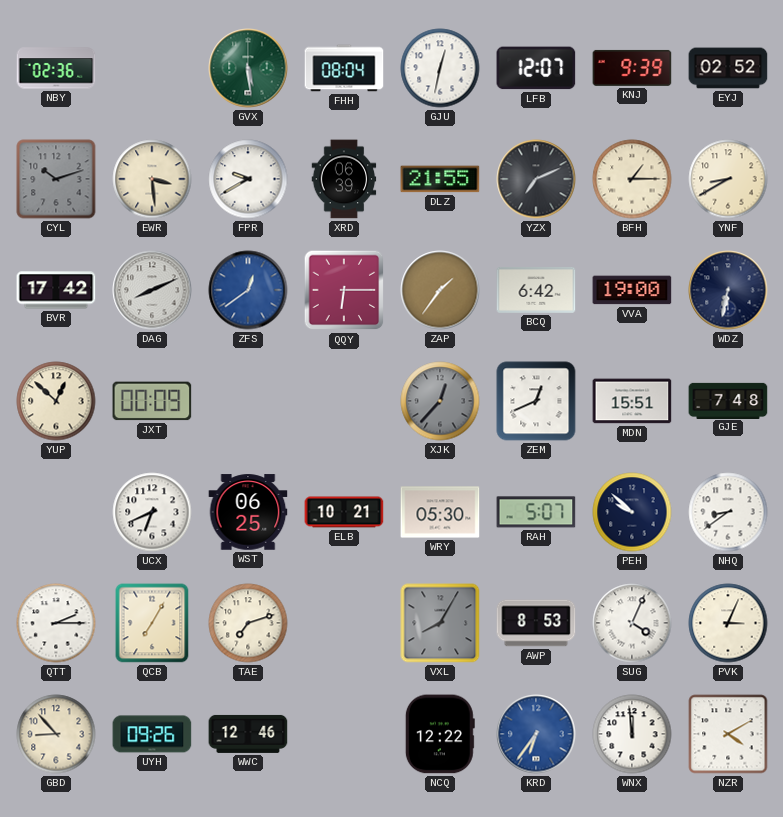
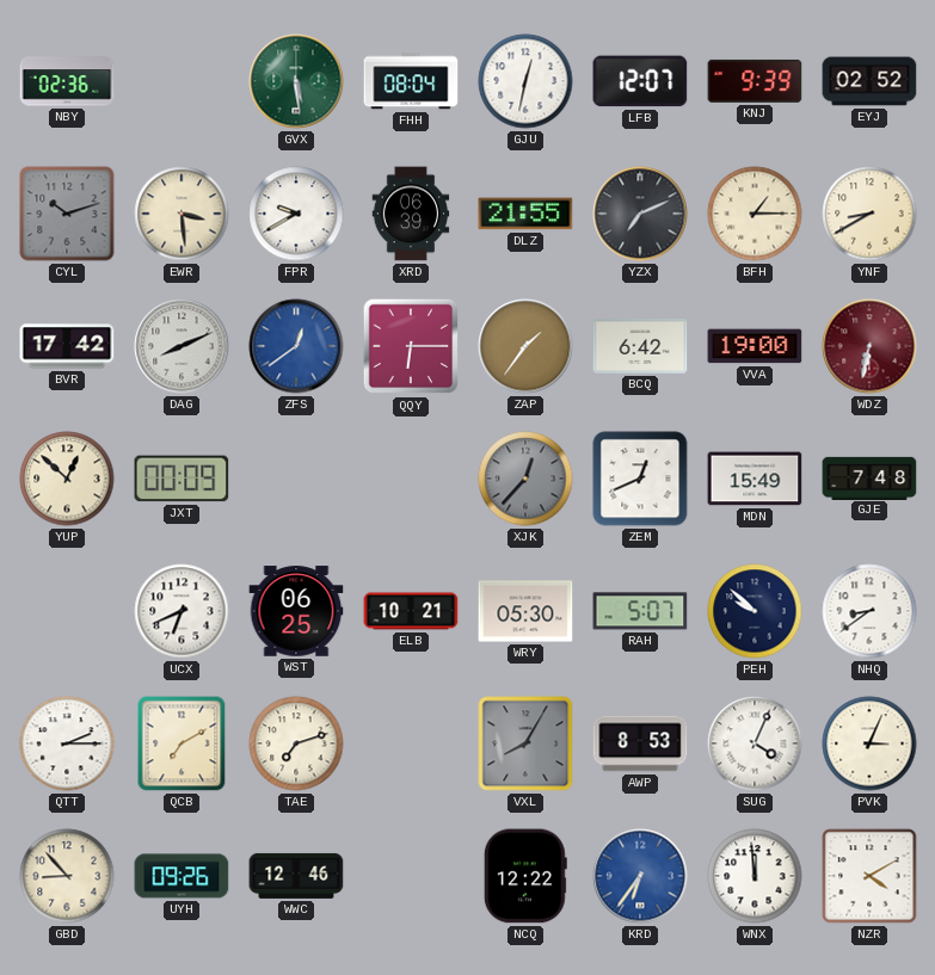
WDZ dial: navy -> burgundy
MDN: 15:51 -> 15:49
QCB: 7:05 -> 7:10
